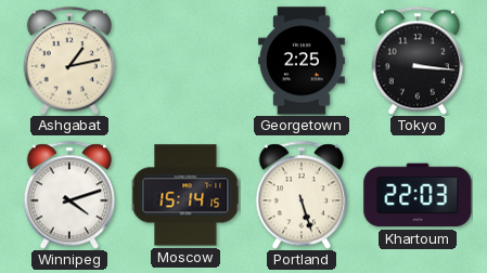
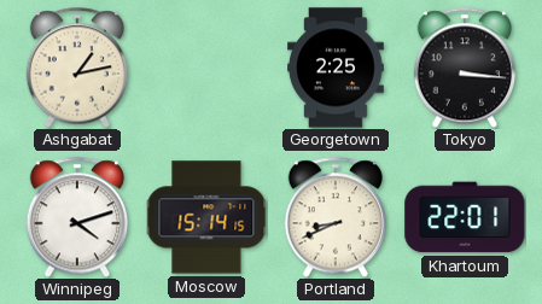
Portland: 5:27 -> 8:41
Khartoum: 22:03 -> 22:01
